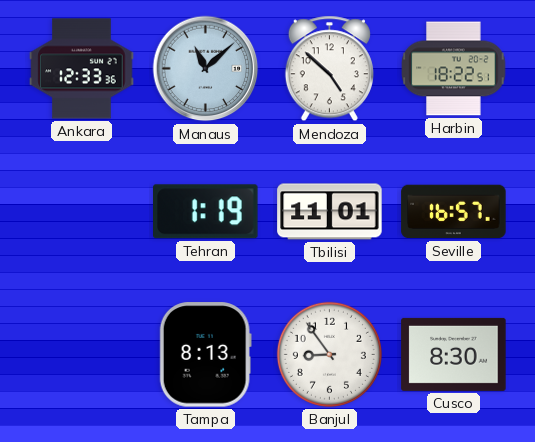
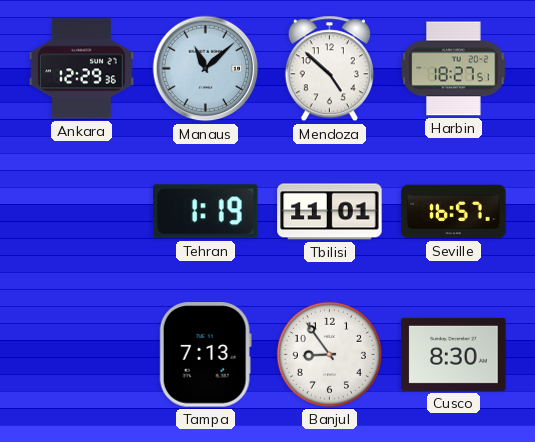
Ankara: 12:33 -> 12:29
Harbin: 18:22 -> 18:27
Tampa: 8:13 -> 7:13
